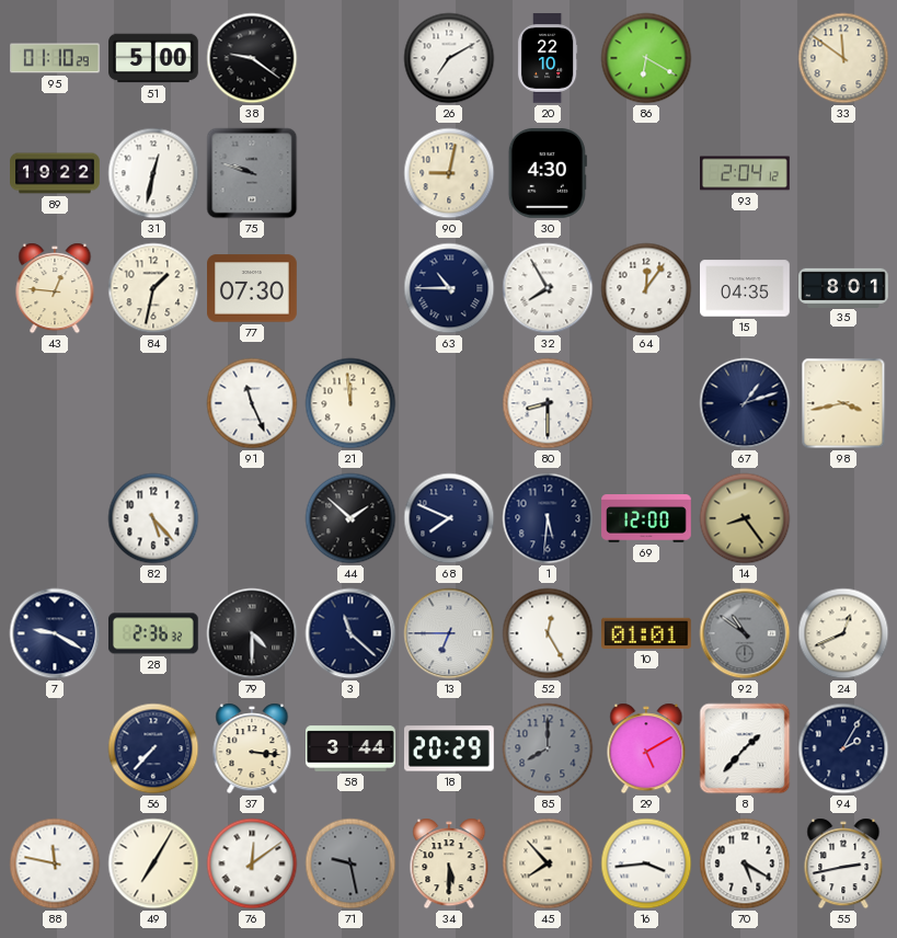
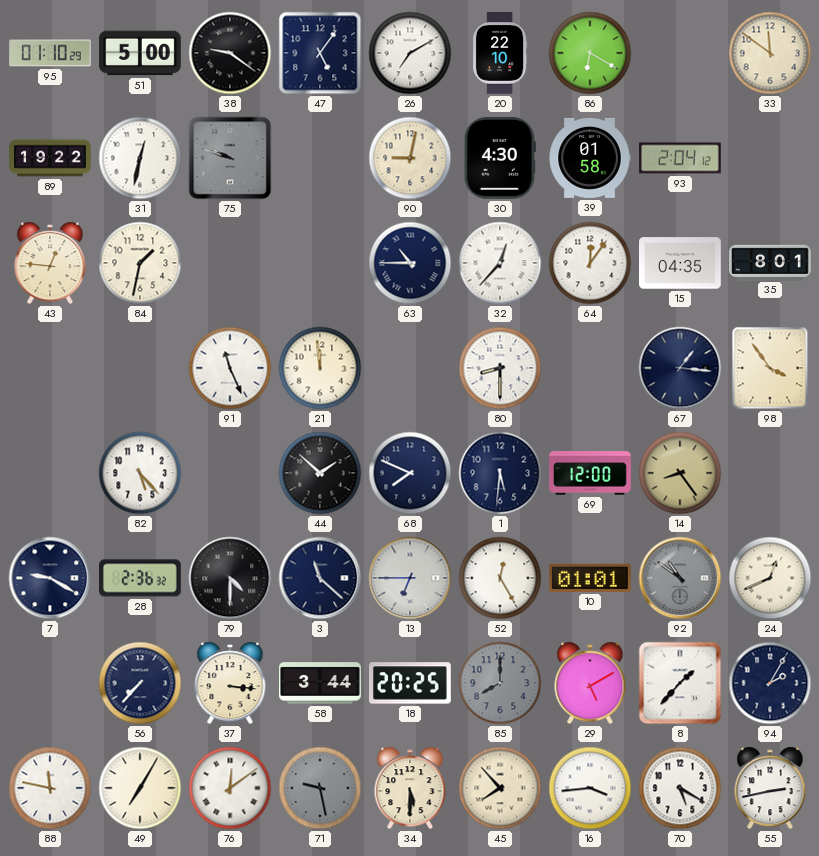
47: none -> 5:06
39: none -> 01:58
77: 07:30 -> none
32: 7:55 -> 12:37
67: 1:12 -> 1:16
98: 3:43 -> 3:54
18: 20:29 -> 20:25
